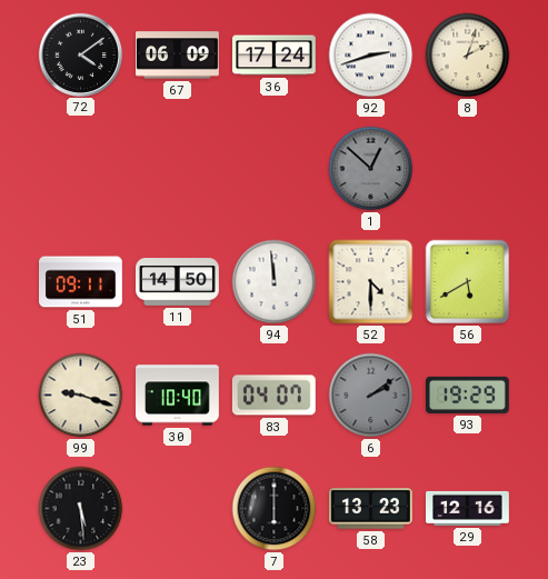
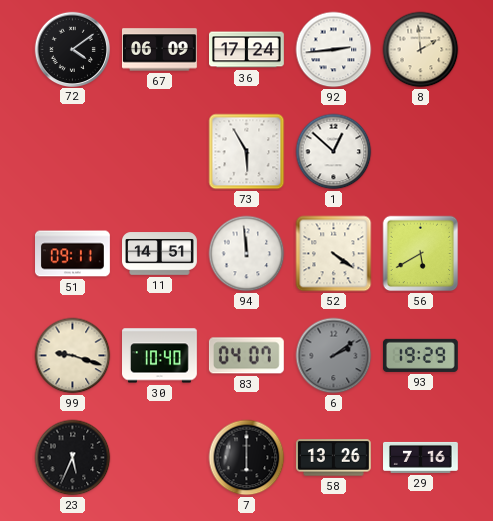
92: 2:42 -> 2:44
8: 2:03 -> 1:59
73: none -> 5:55
1 dial: grey -> white
11: 14:50 -> 14:51
52: 4:30 -> 4:21
23: 5:29 -> 5:34
58: 13:23 -> 13:26
29: 12:16 -> 7:16
